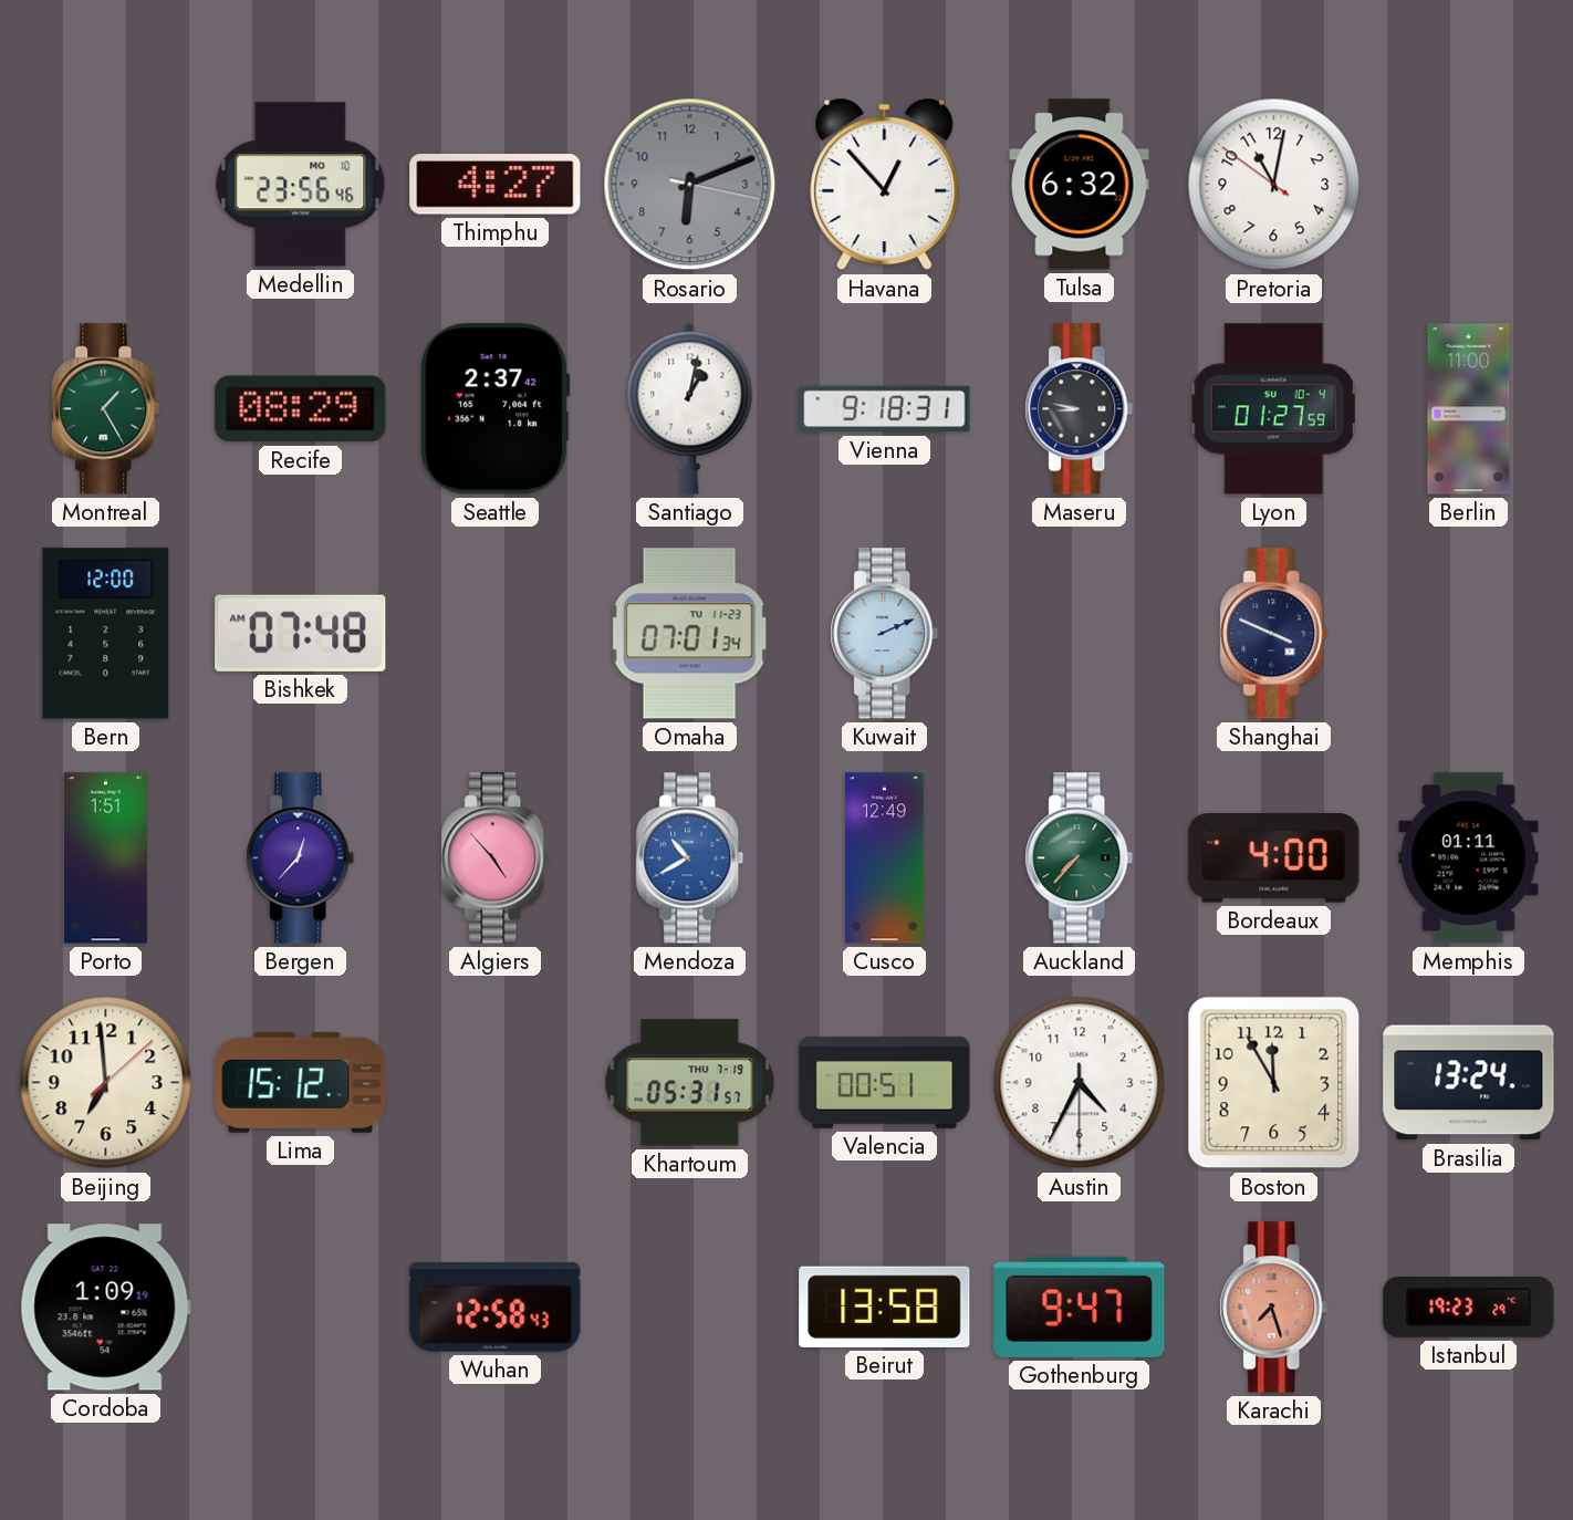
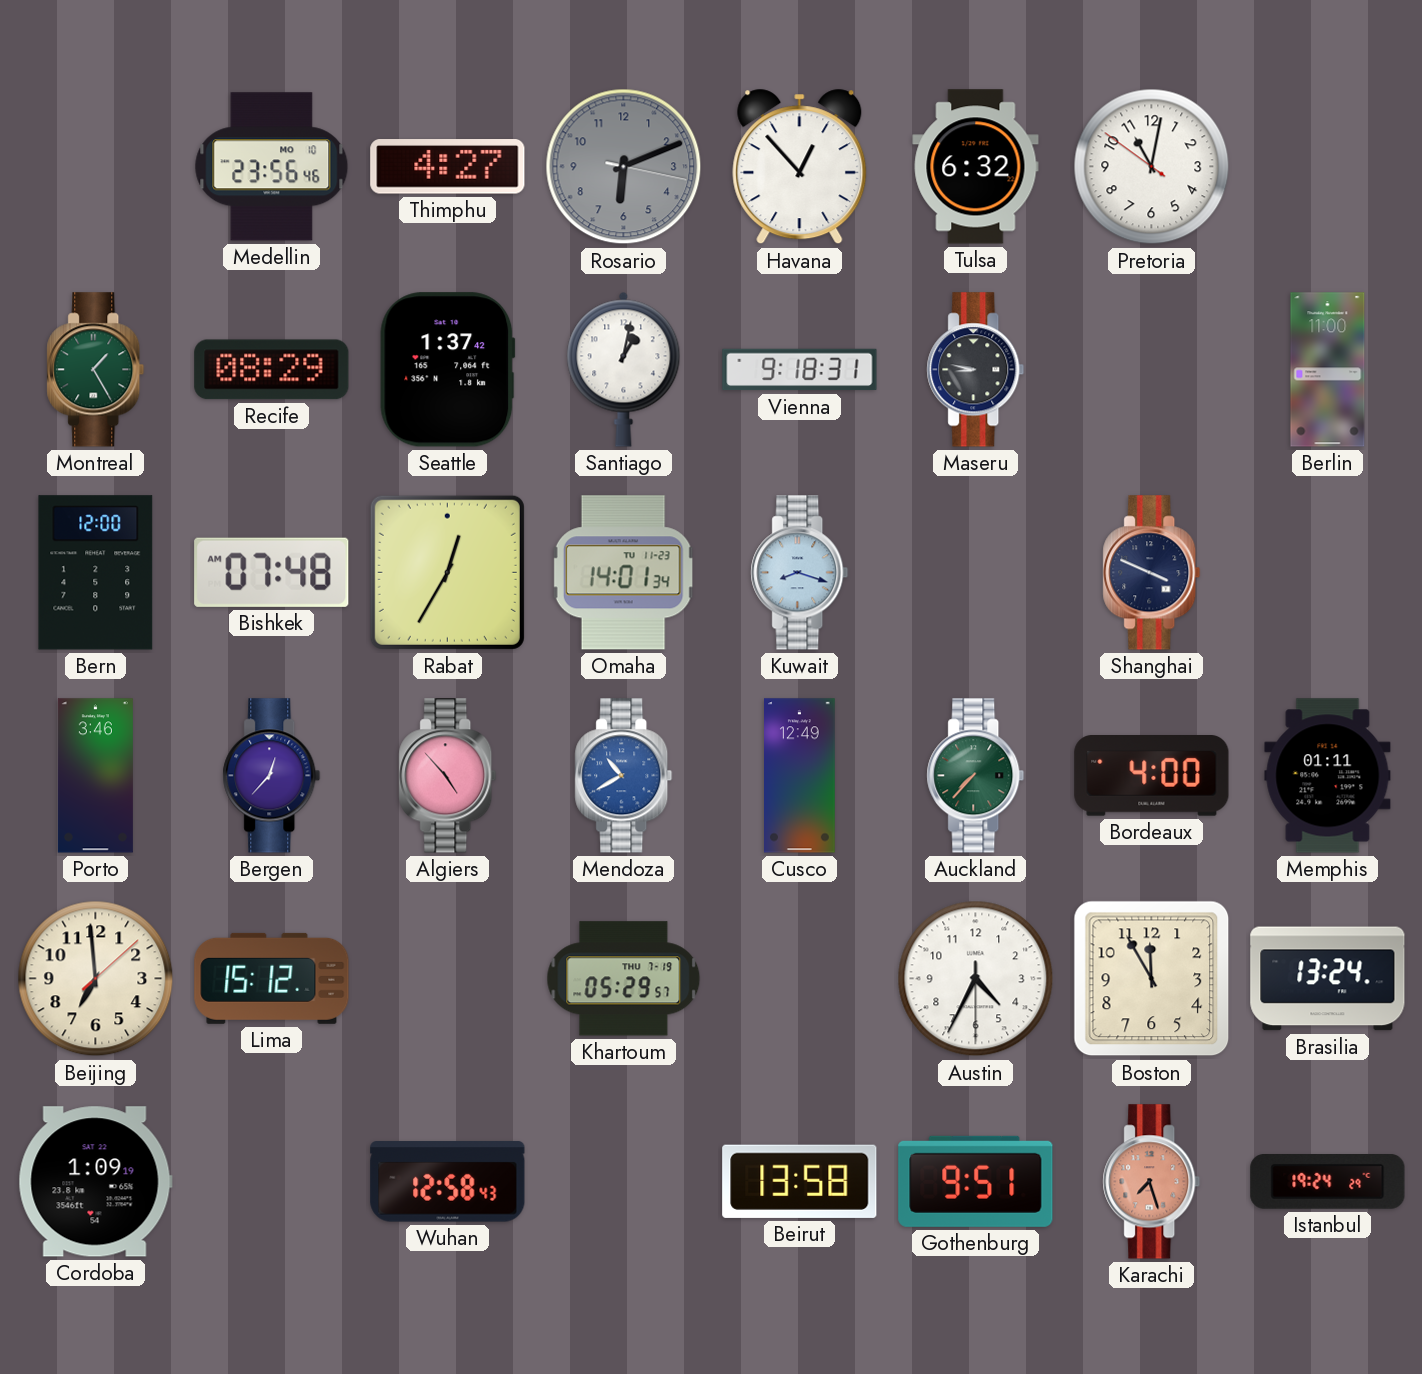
Seattle: 2:37 -> 1:37
Lyon: 01:27 -> none
Rabat: none -> 12:35
Omaha: 07:01 -> 14:01
Kuwait: 2:11 -> 8:18
Porto: 1:51 -> 3:46
Khartoum: 05:31 -> 05:29
Valencia: 00:51 -> none
Gothenburg: 9:47 -> 9:51
Istanbul: 19:23 -> 19:24
